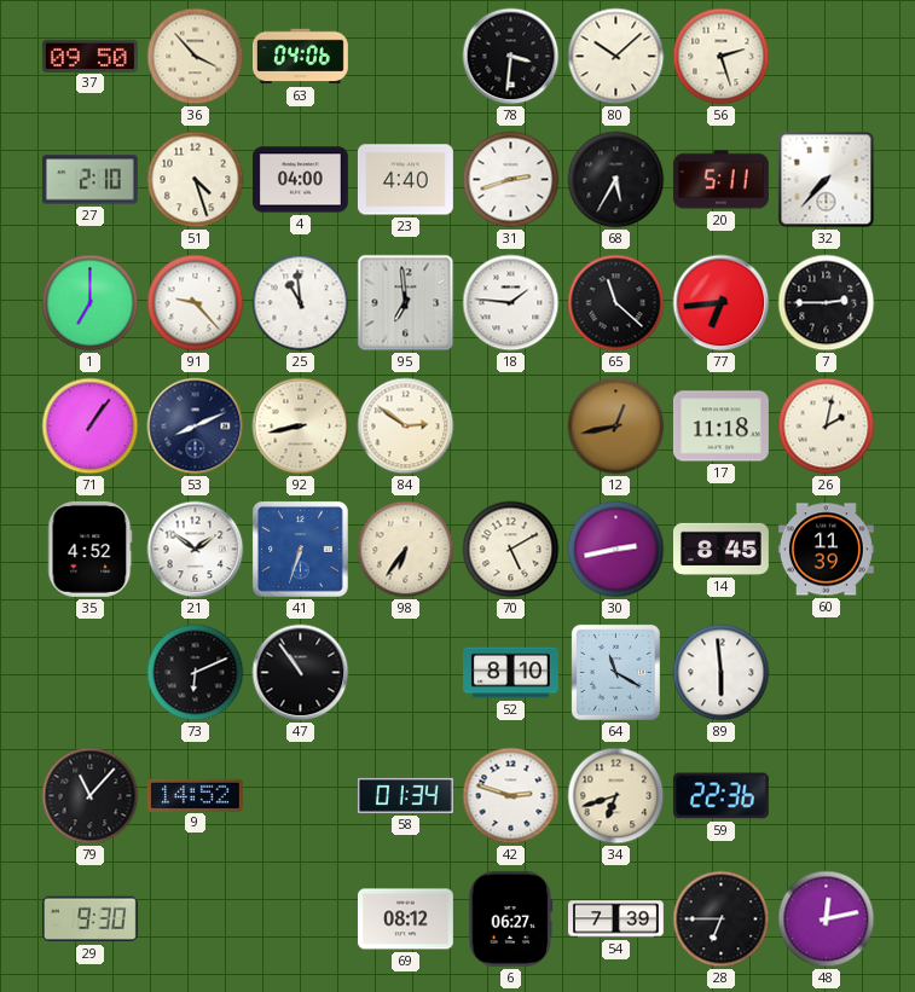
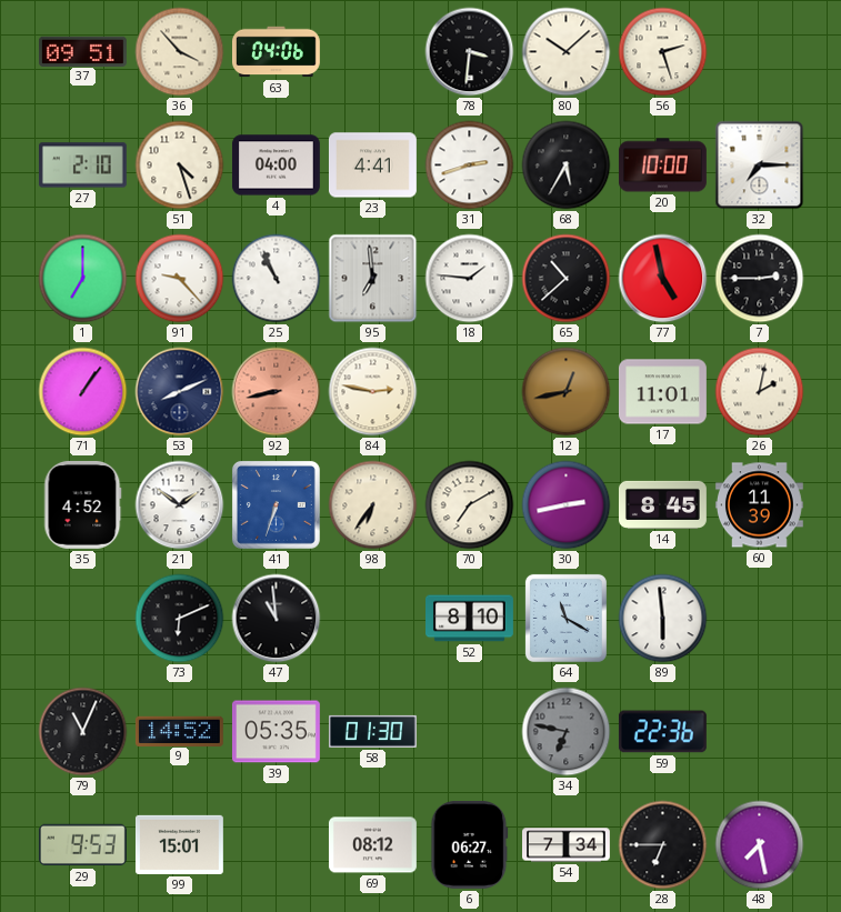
37: 09:50 -> 09:51
23: 4:40 -> 4:41
20: 5:11 -> 10:00
32: 7:37 -> 7:15
25: 10:59 -> 10:56
65: 11:22 -> 10:38
77: 6:44 -> 4:58
92 dial: cream -> salmon
84: 2:51 -> 2:47
17: 11:18 -> 11:01
70: 5:10 -> 7:10
47: 10:54 -> 10:59
79: 11:07 -> 11:04
39: none -> 05:35
58: 01:34 -> 01:30
42: 2:48 -> none
34: 6:42 -> 6:47
34 dial: cream -> grey
29: 9:30 -> 9:53
99: none -> 15:01
54: 7:39 -> 7:34
48: 12:13 -> 7:28
